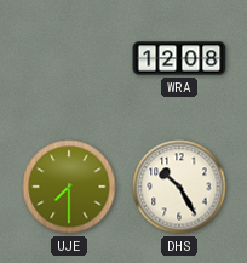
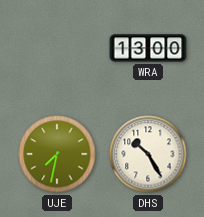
WRA: 12:08 -> 13:00
UJE: 7:30 -> 7:32
